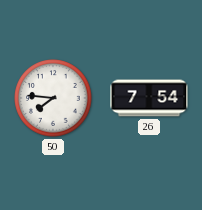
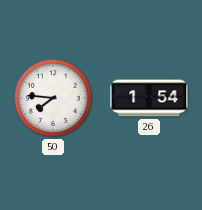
26: 7:54 -> 1:54
